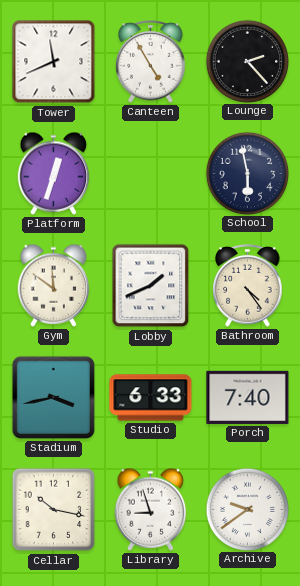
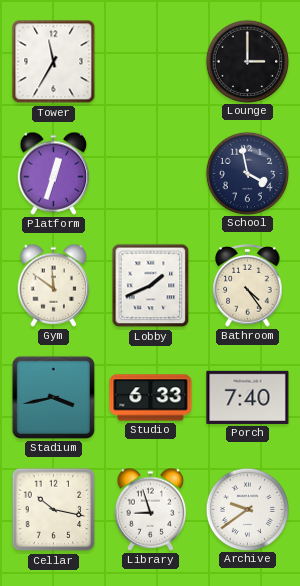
Tower: 11:41 -> 11:35
Canteen: 4:55 -> none
Lounge: 2:23 -> 3:00
School: 5:58 -> 3:58
